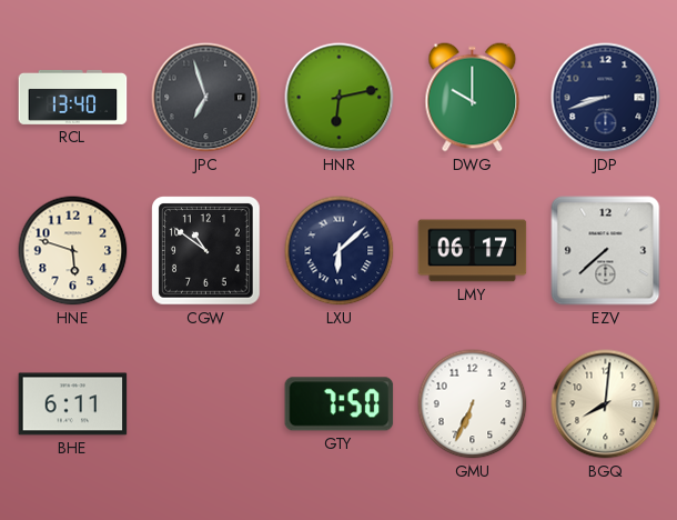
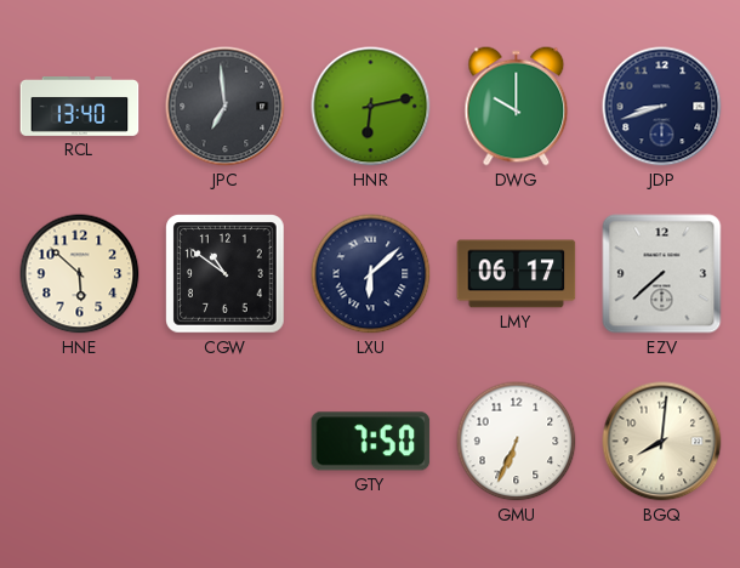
JPC: 6:57 -> 6:59
HNE: 5:48 -> 5:52
BHE: 6:11 -> none
